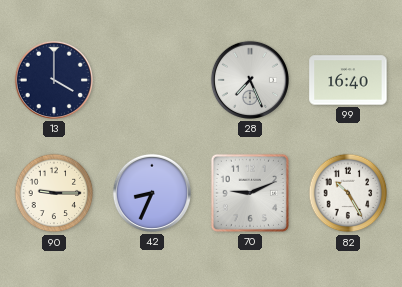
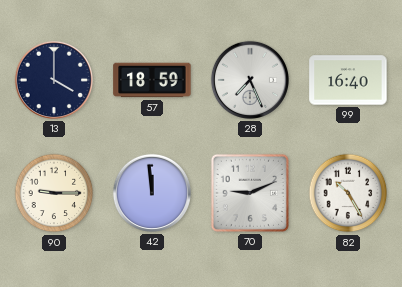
57: none -> 18:59
42: 8:34 -> 11:59
